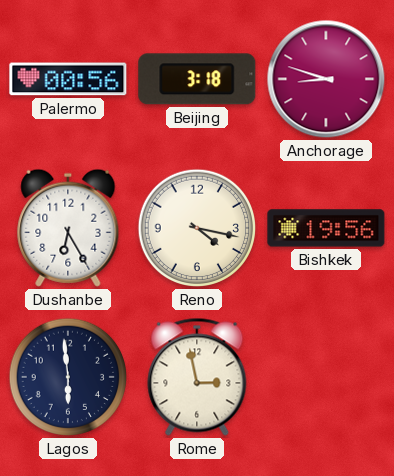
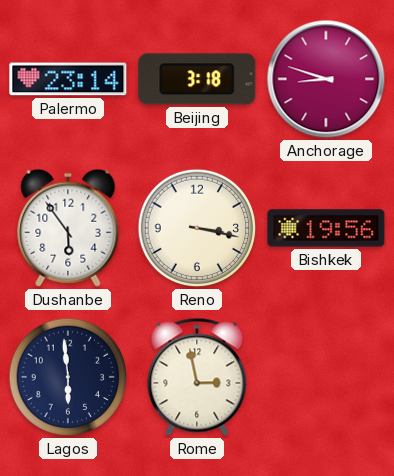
Palermo: 00:56 -> 23:14
Dushanbe: 6:25 -> 5:54
Reno: 4:17 -> 3:17
